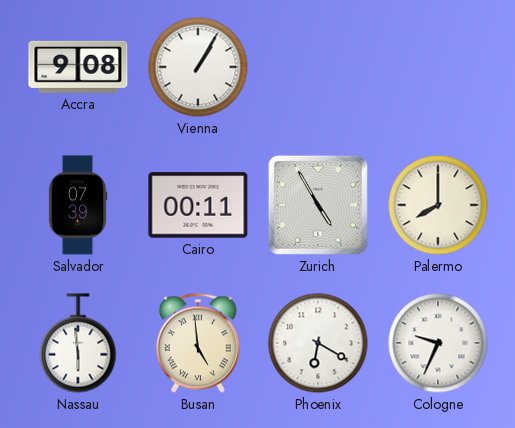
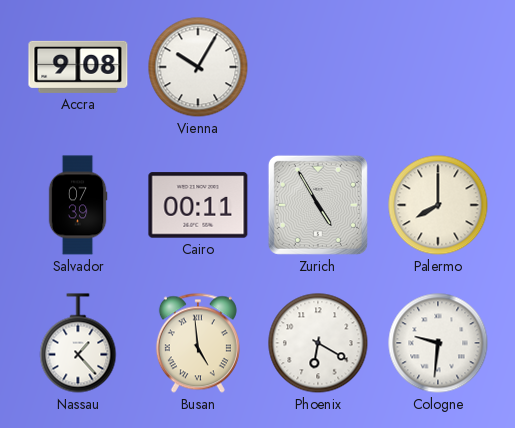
Vienna: 1:05 -> 10:05
Nassau: 5:59 -> 1:23
Cologne: 9:34 -> 9:31
